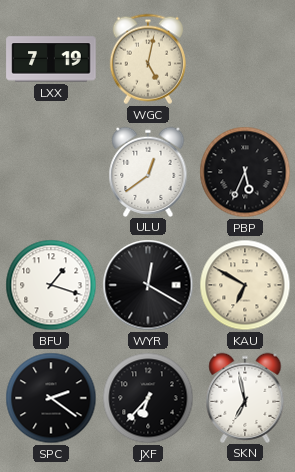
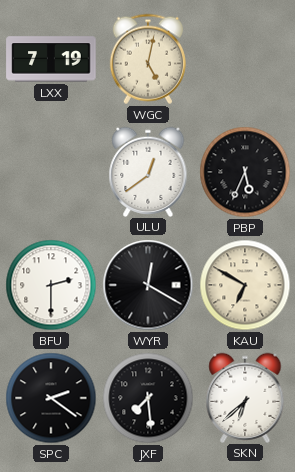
BFU: 1:18 -> 2:30
JXF: 6:37 -> 7:29
SKN: 6:58 -> 6:38
